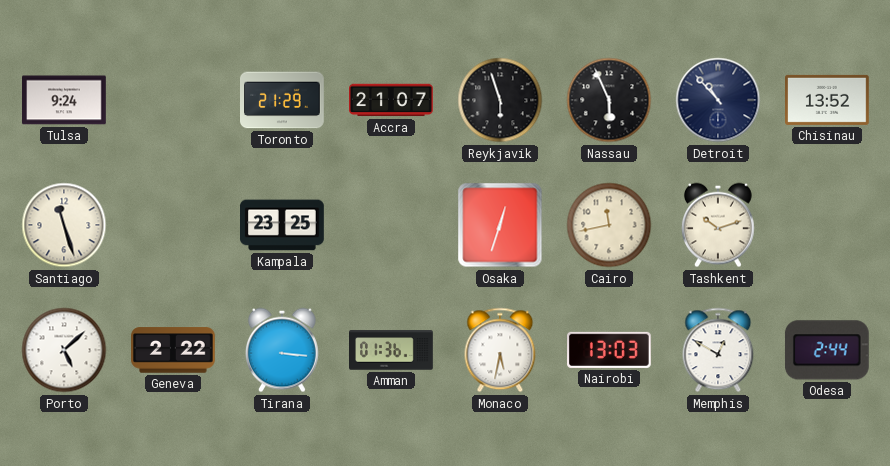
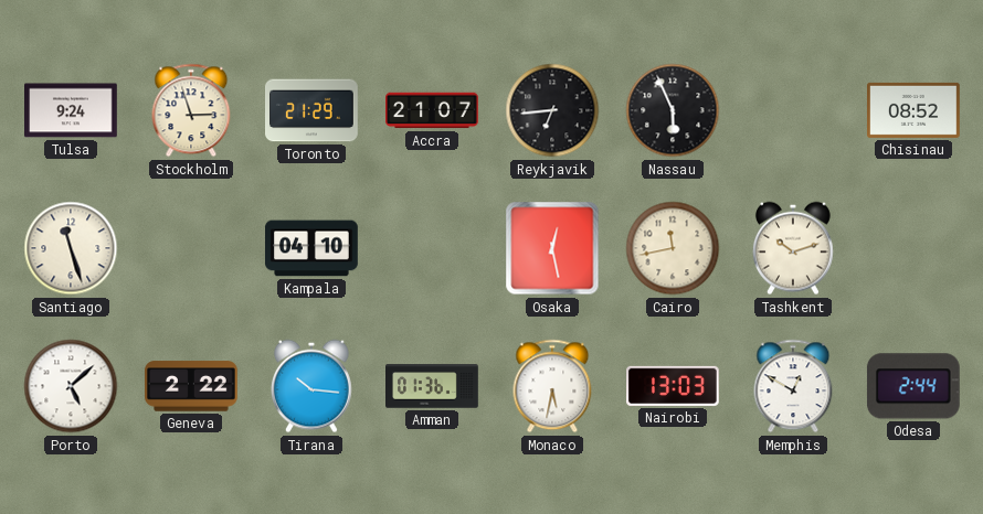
Stockholm: none -> 2:57
Reykjavik: 5:57 -> 6:44
Detroit: 10:53 -> none
Chisinau: 13:52 -> 08:52
Kampala: 23:25 -> 04:10
Osaka: 12:33 -> 12:28
Tirana: 3:16 -> 10:16
